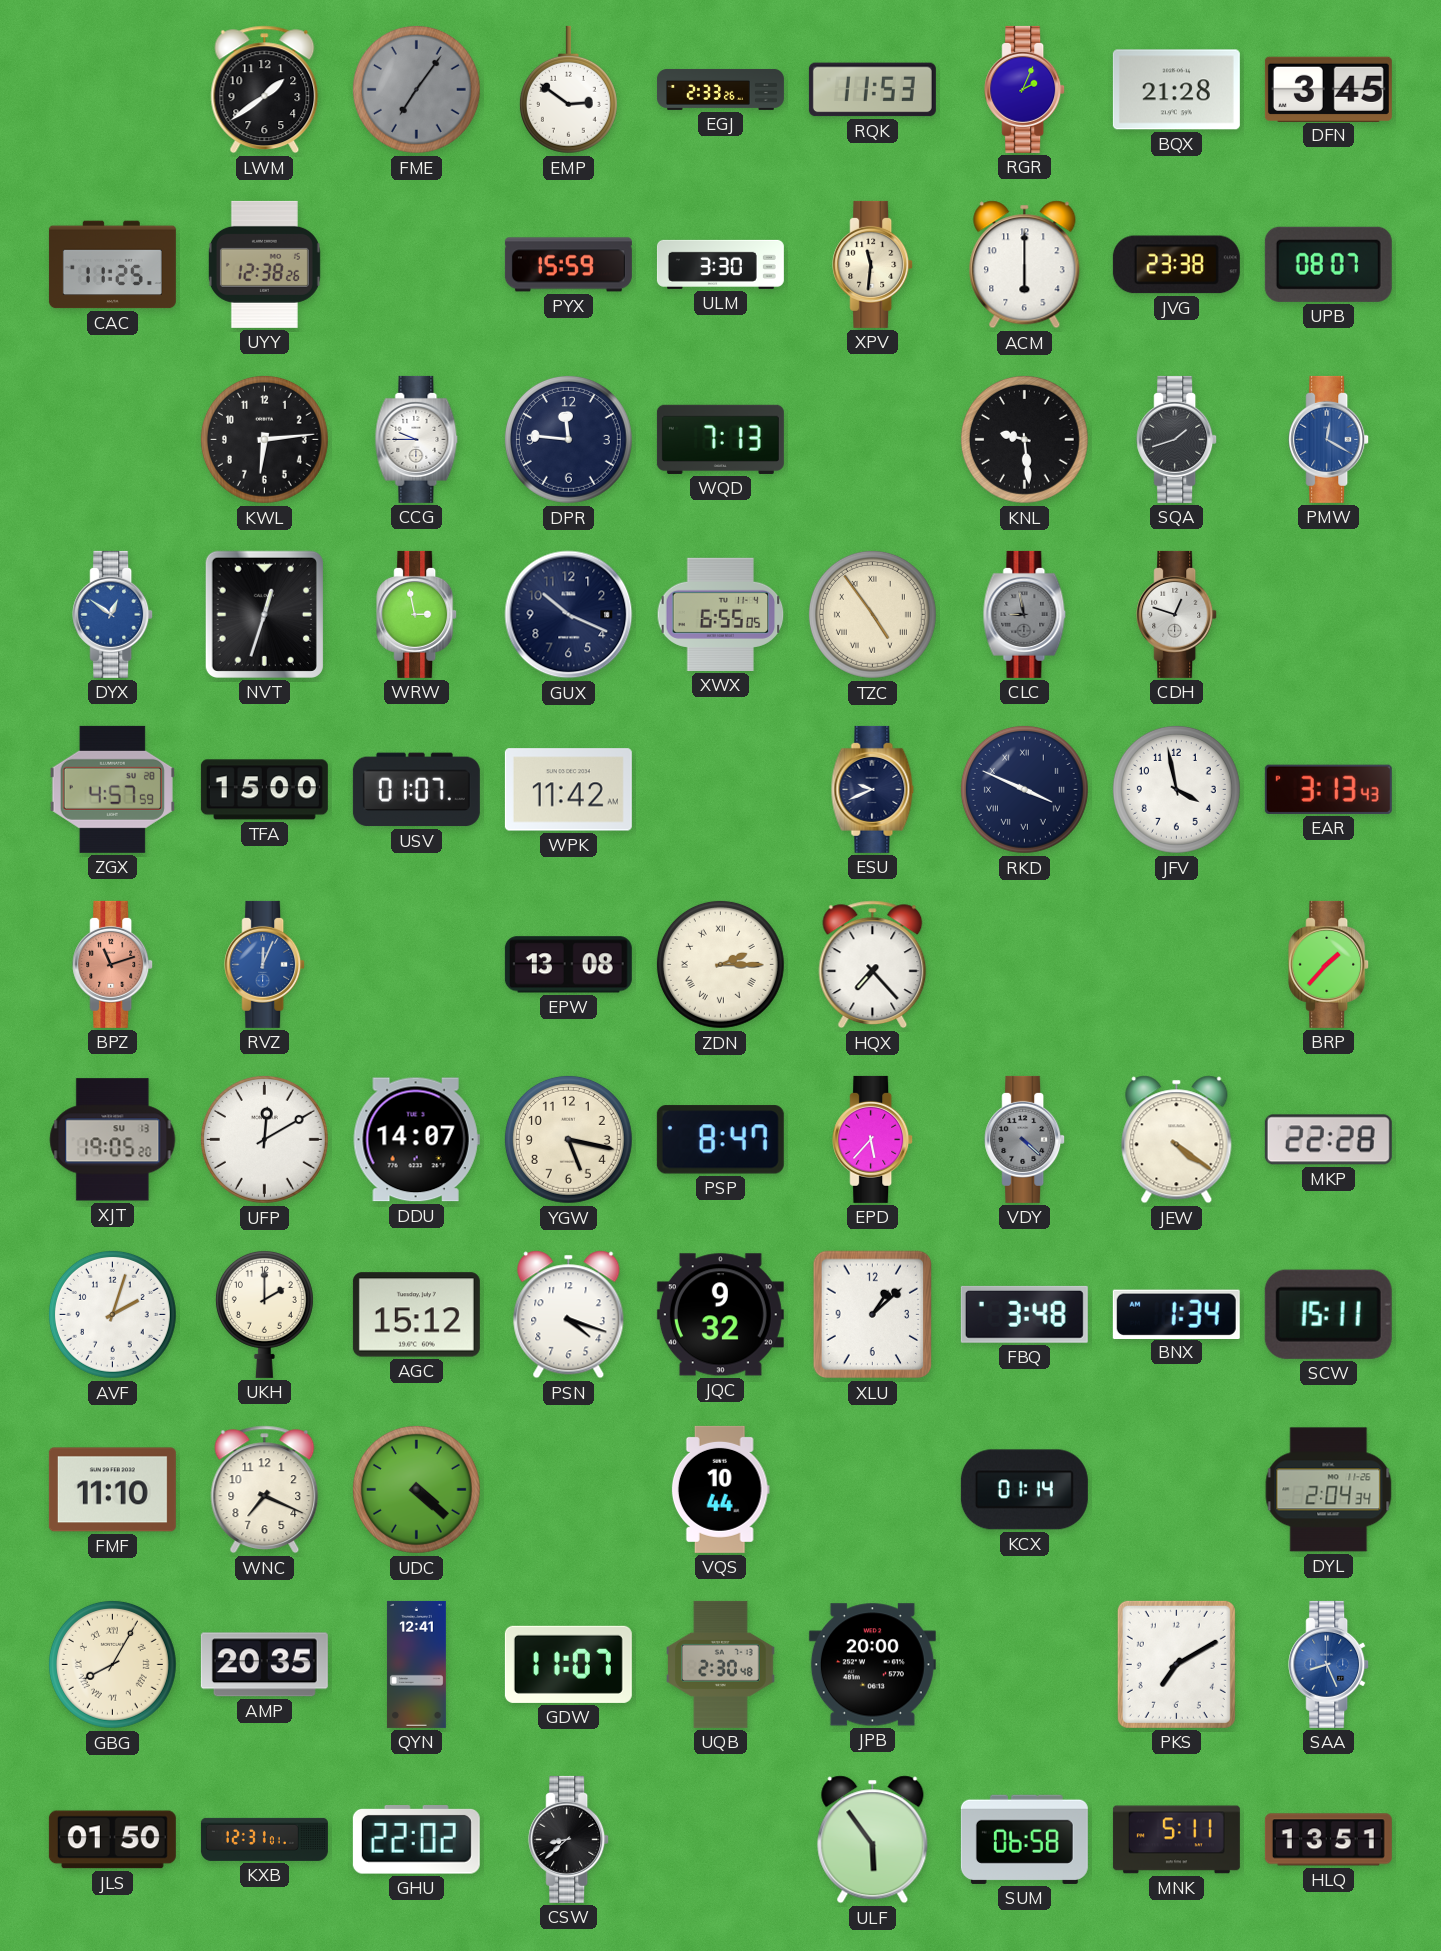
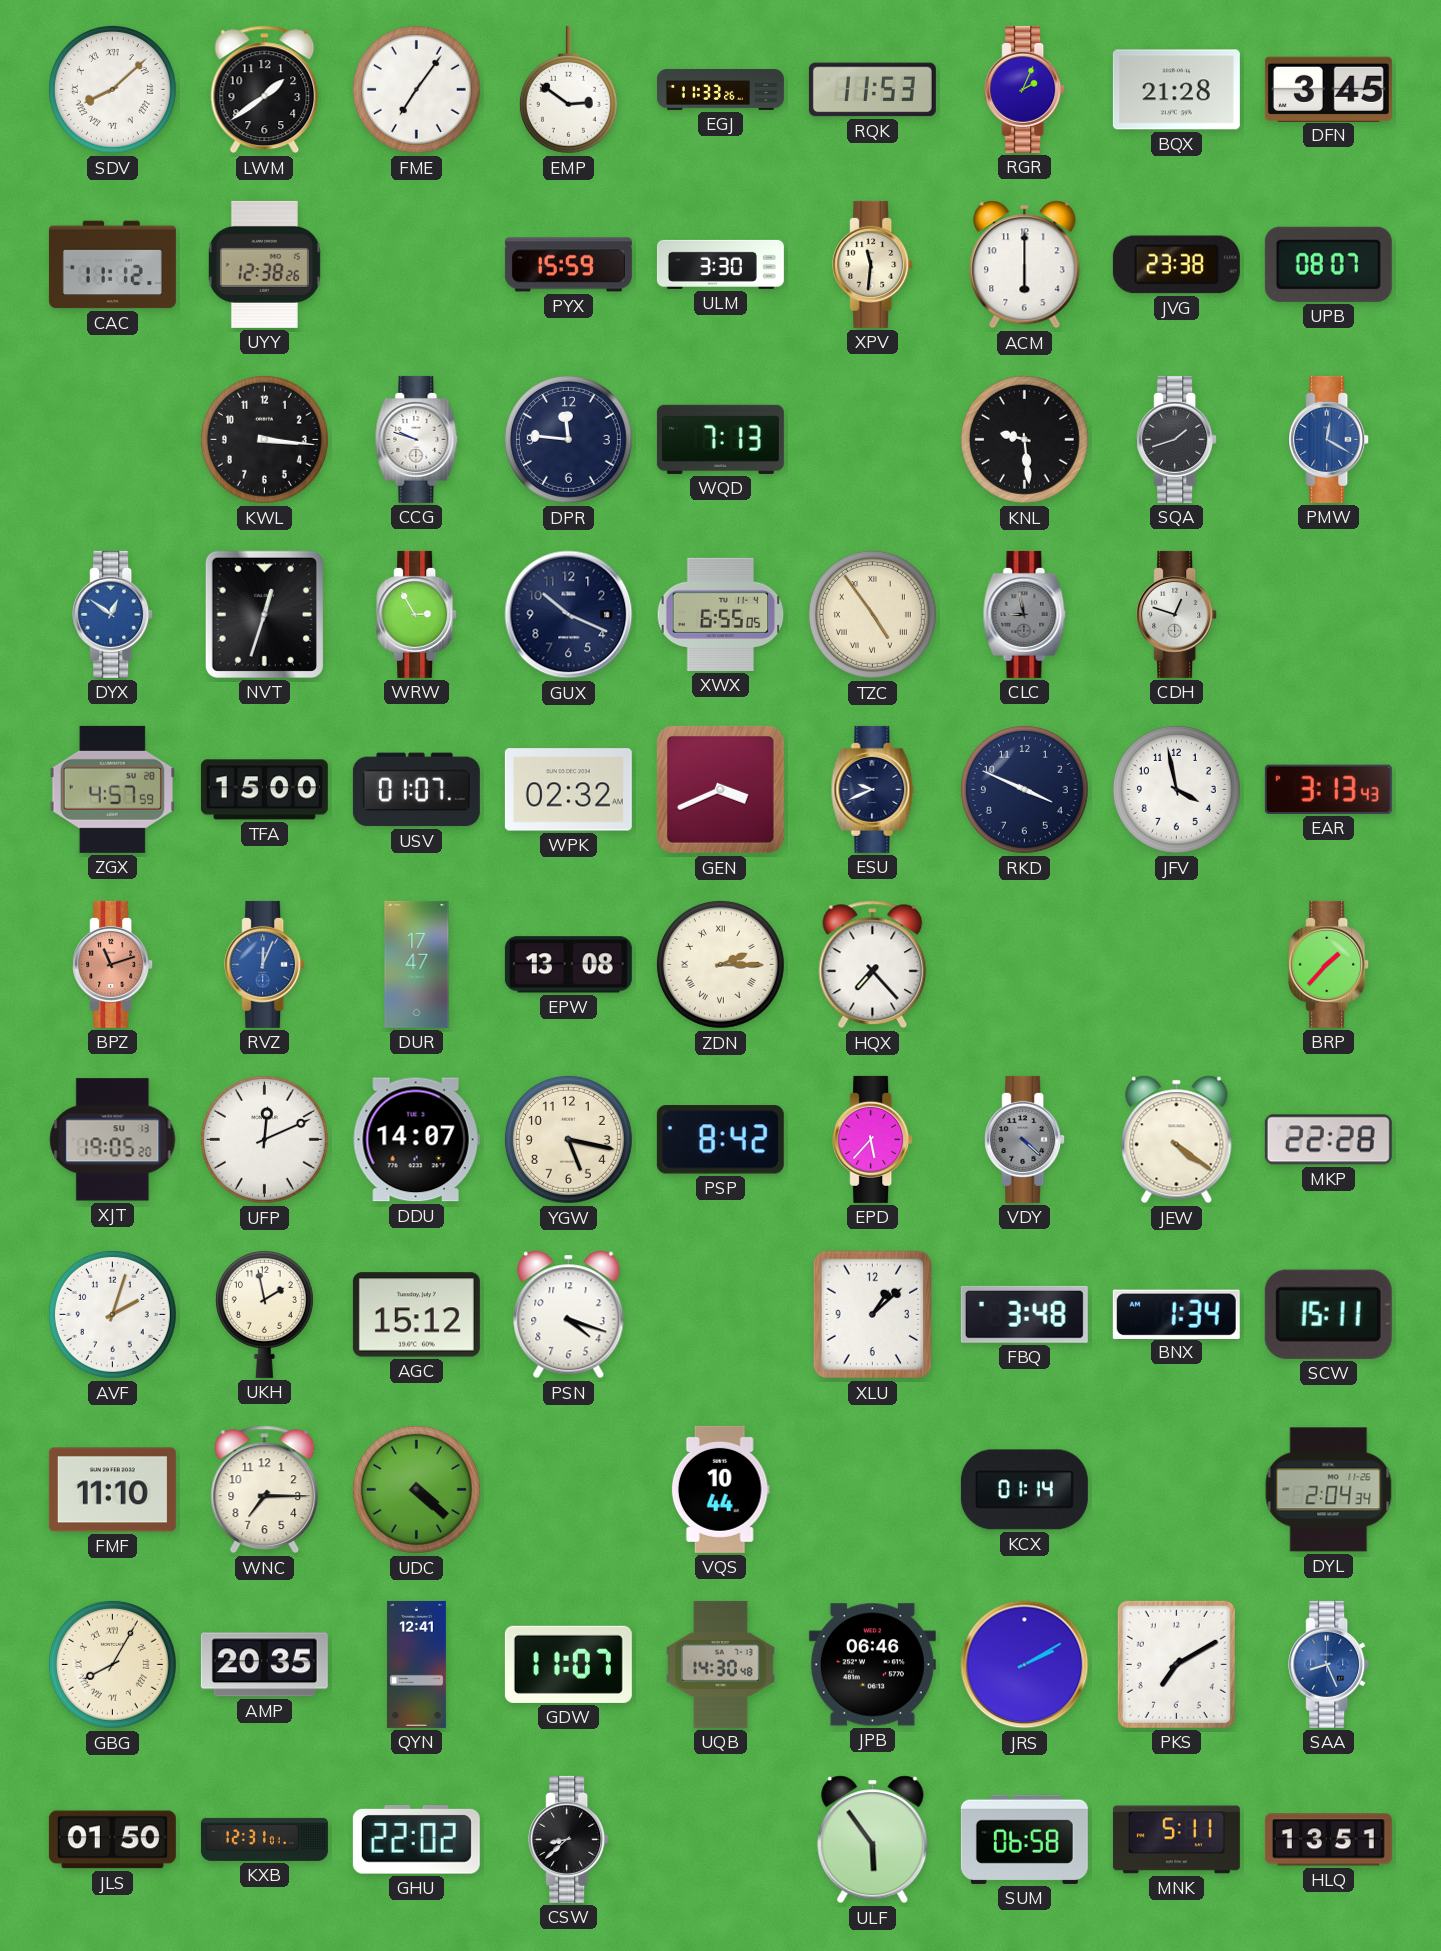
SDV: none -> 8:08
FME dial: grey -> white
EGJ: 2:33 -> 11:33
CAC: 11:25 -> 11:12
KWL: 6:14 -> 3:16
CCG: 9:45 -> 9:48
WRW: 2:58 -> 2:55
WPK: 11:42 -> 02:32
GEN: none -> 3:41
RKD numerals: Roman -> Arabic
DUR: none -> 17:47
UFP: 12:10 -> 12:11
PSP: 8:47 -> 8:42
UKH: 2:00 -> 1:58
JQC: 9:32 -> none
WNC: 7:19 -> 7:15
UQB: 2:30 -> 14:30
JPB: 20:00 -> 06:46
JRS: none -> 2:10
